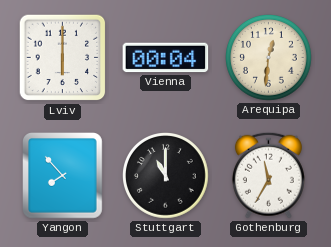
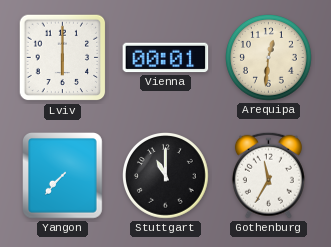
Vienna: 00:04 -> 00:01
Yangon: 7:53 -> 7:37
